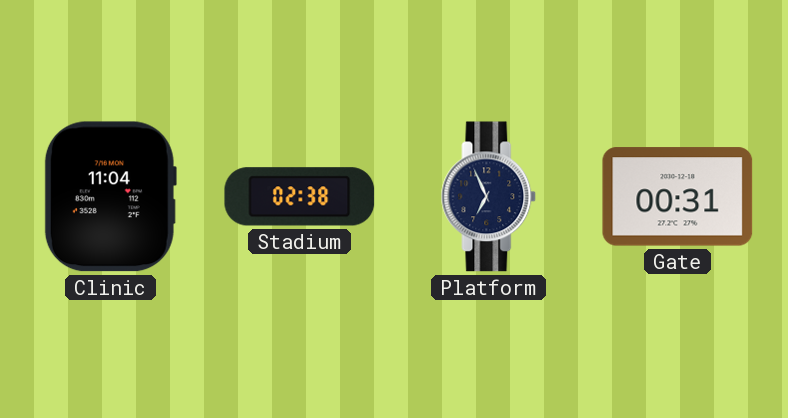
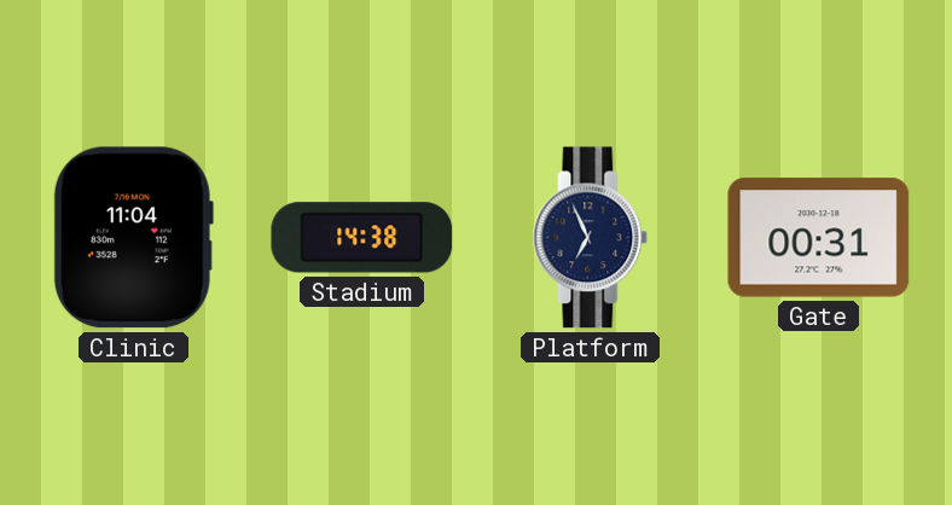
Stadium: 02:38 -> 14:38
